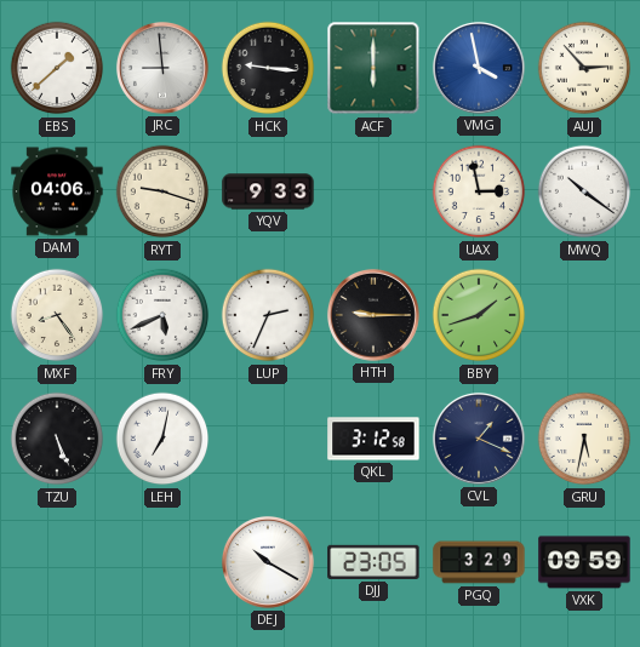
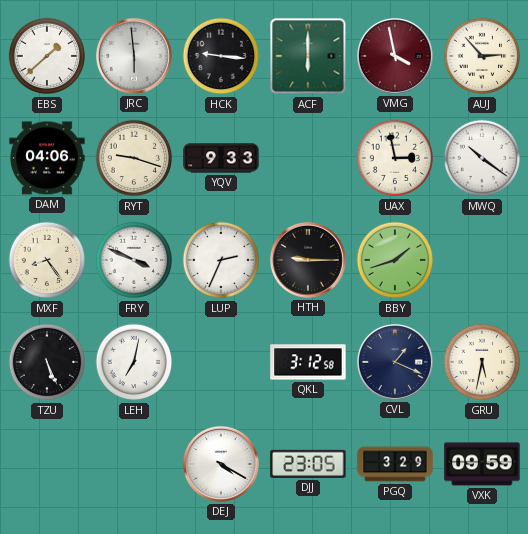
JRC: 8:59 -> 5:59
VMG dial: blue -> burgundy
FRY: 5:41 -> 3:49
DEJ: 10:20 -> 4:20
